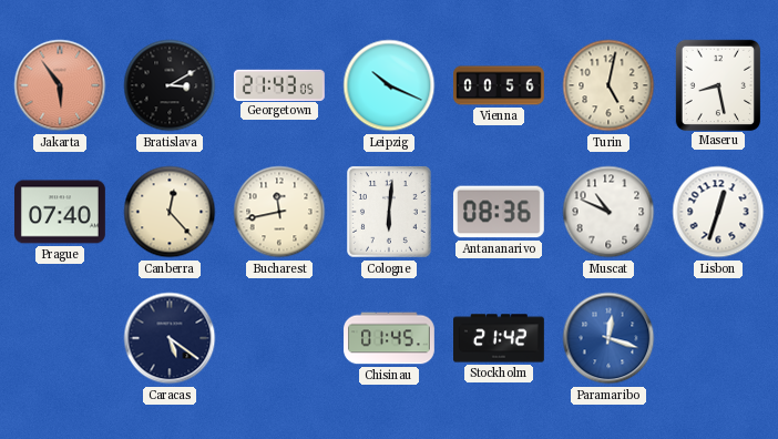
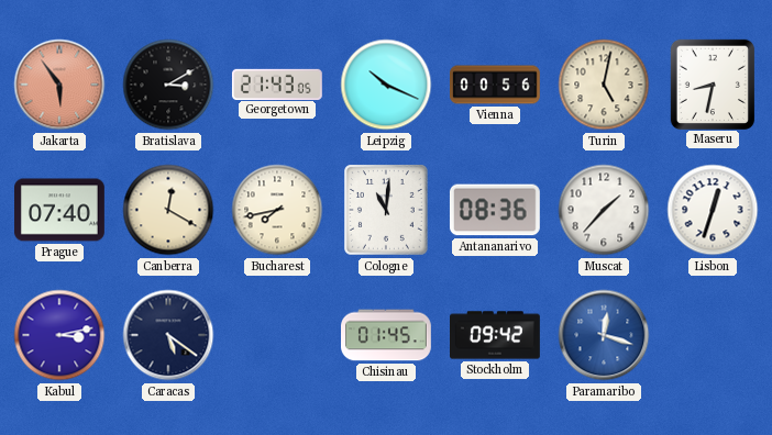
Maseru: 8:28 -> 8:32
Canberra: 12:23 -> 12:20
Bucharest: 11:43 -> 7:43
Cologne: 6:01 -> 11:01
Muscat: 10:49 -> 1:37
Kabul: none -> 3:13
Stockholm: 21:42 -> 09:42
